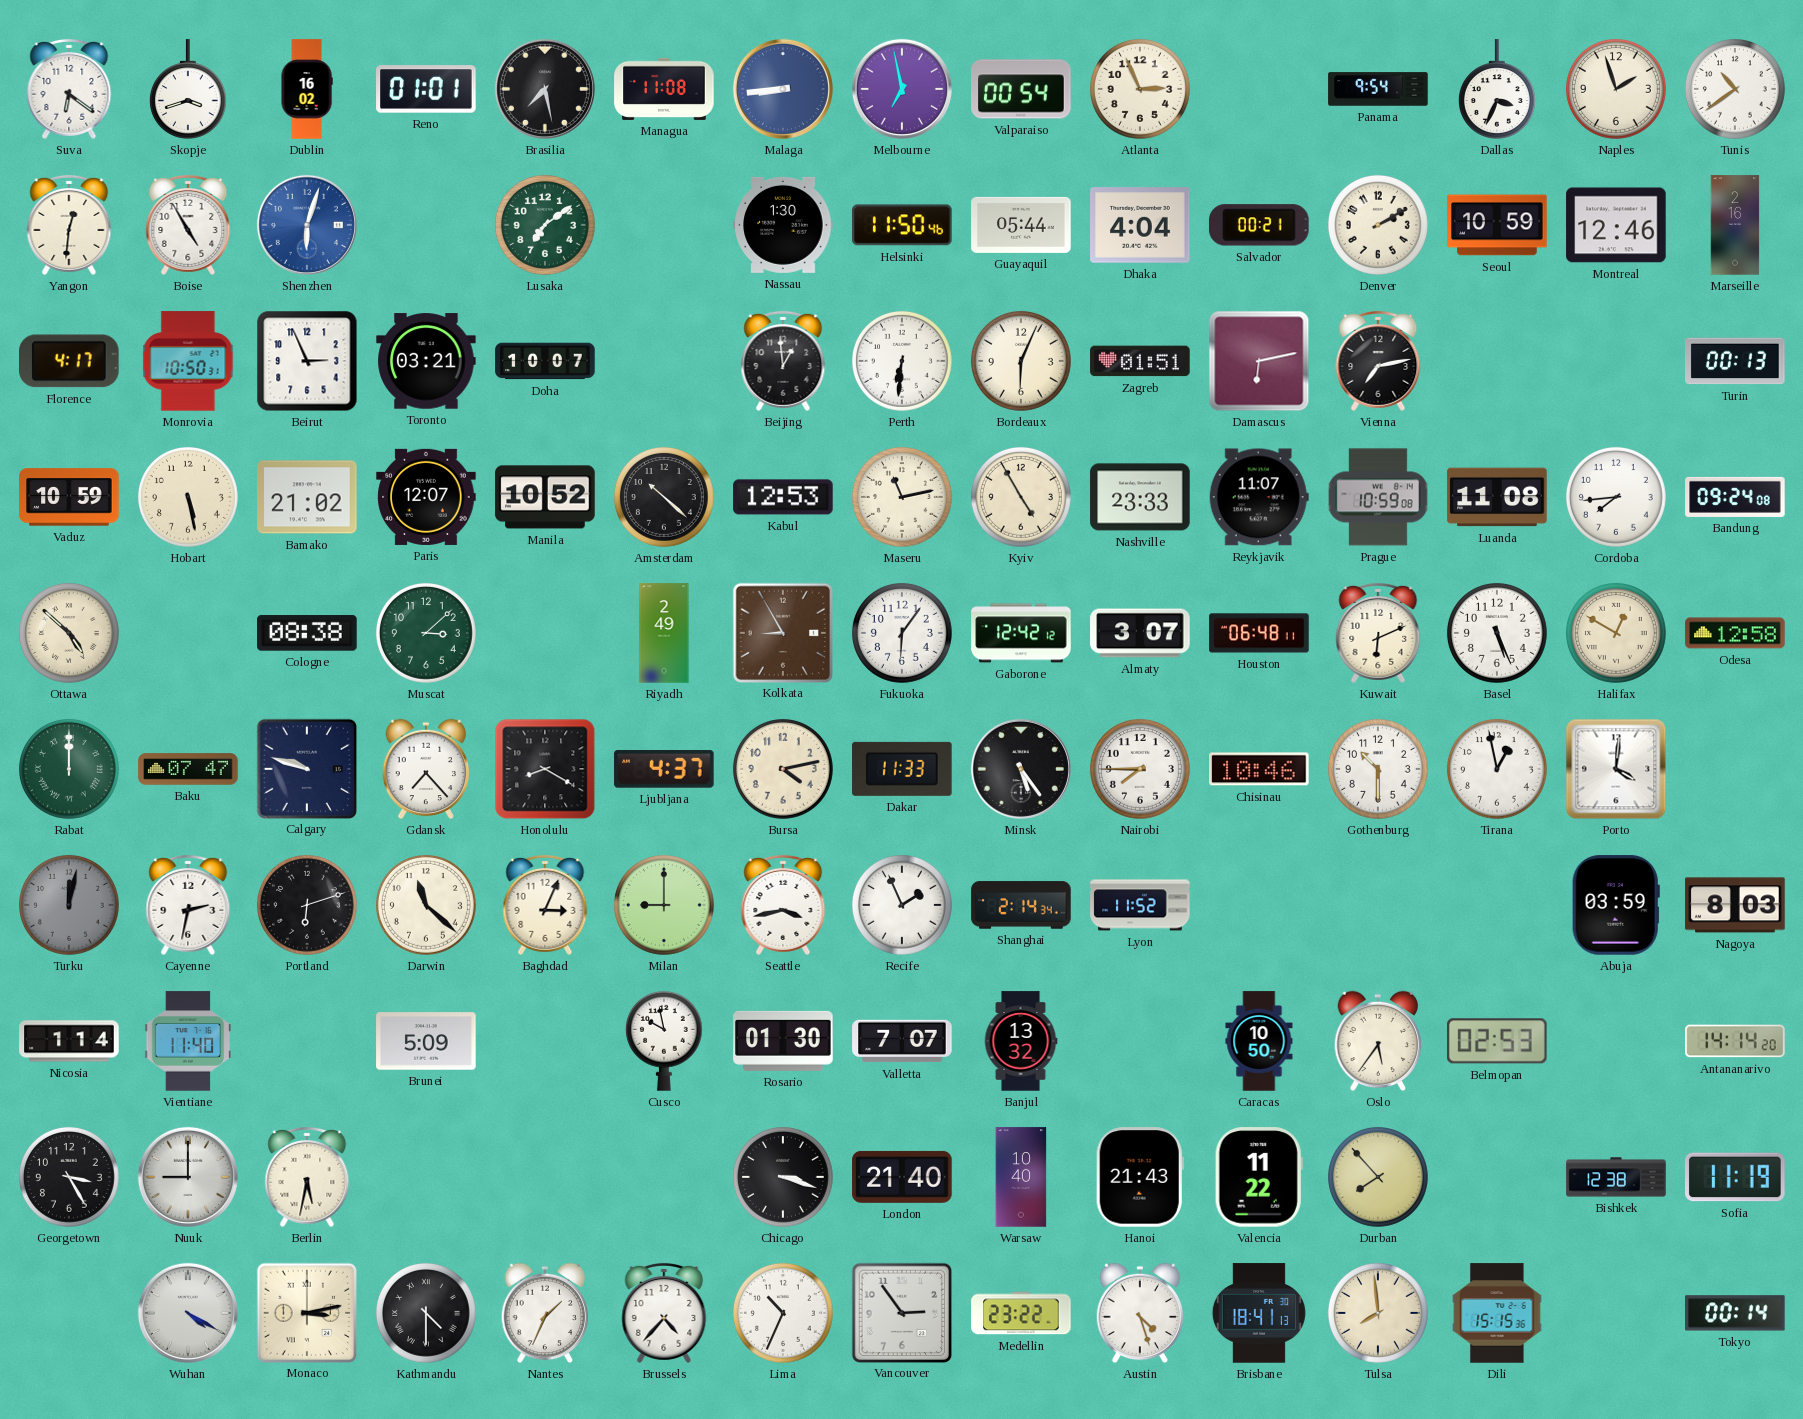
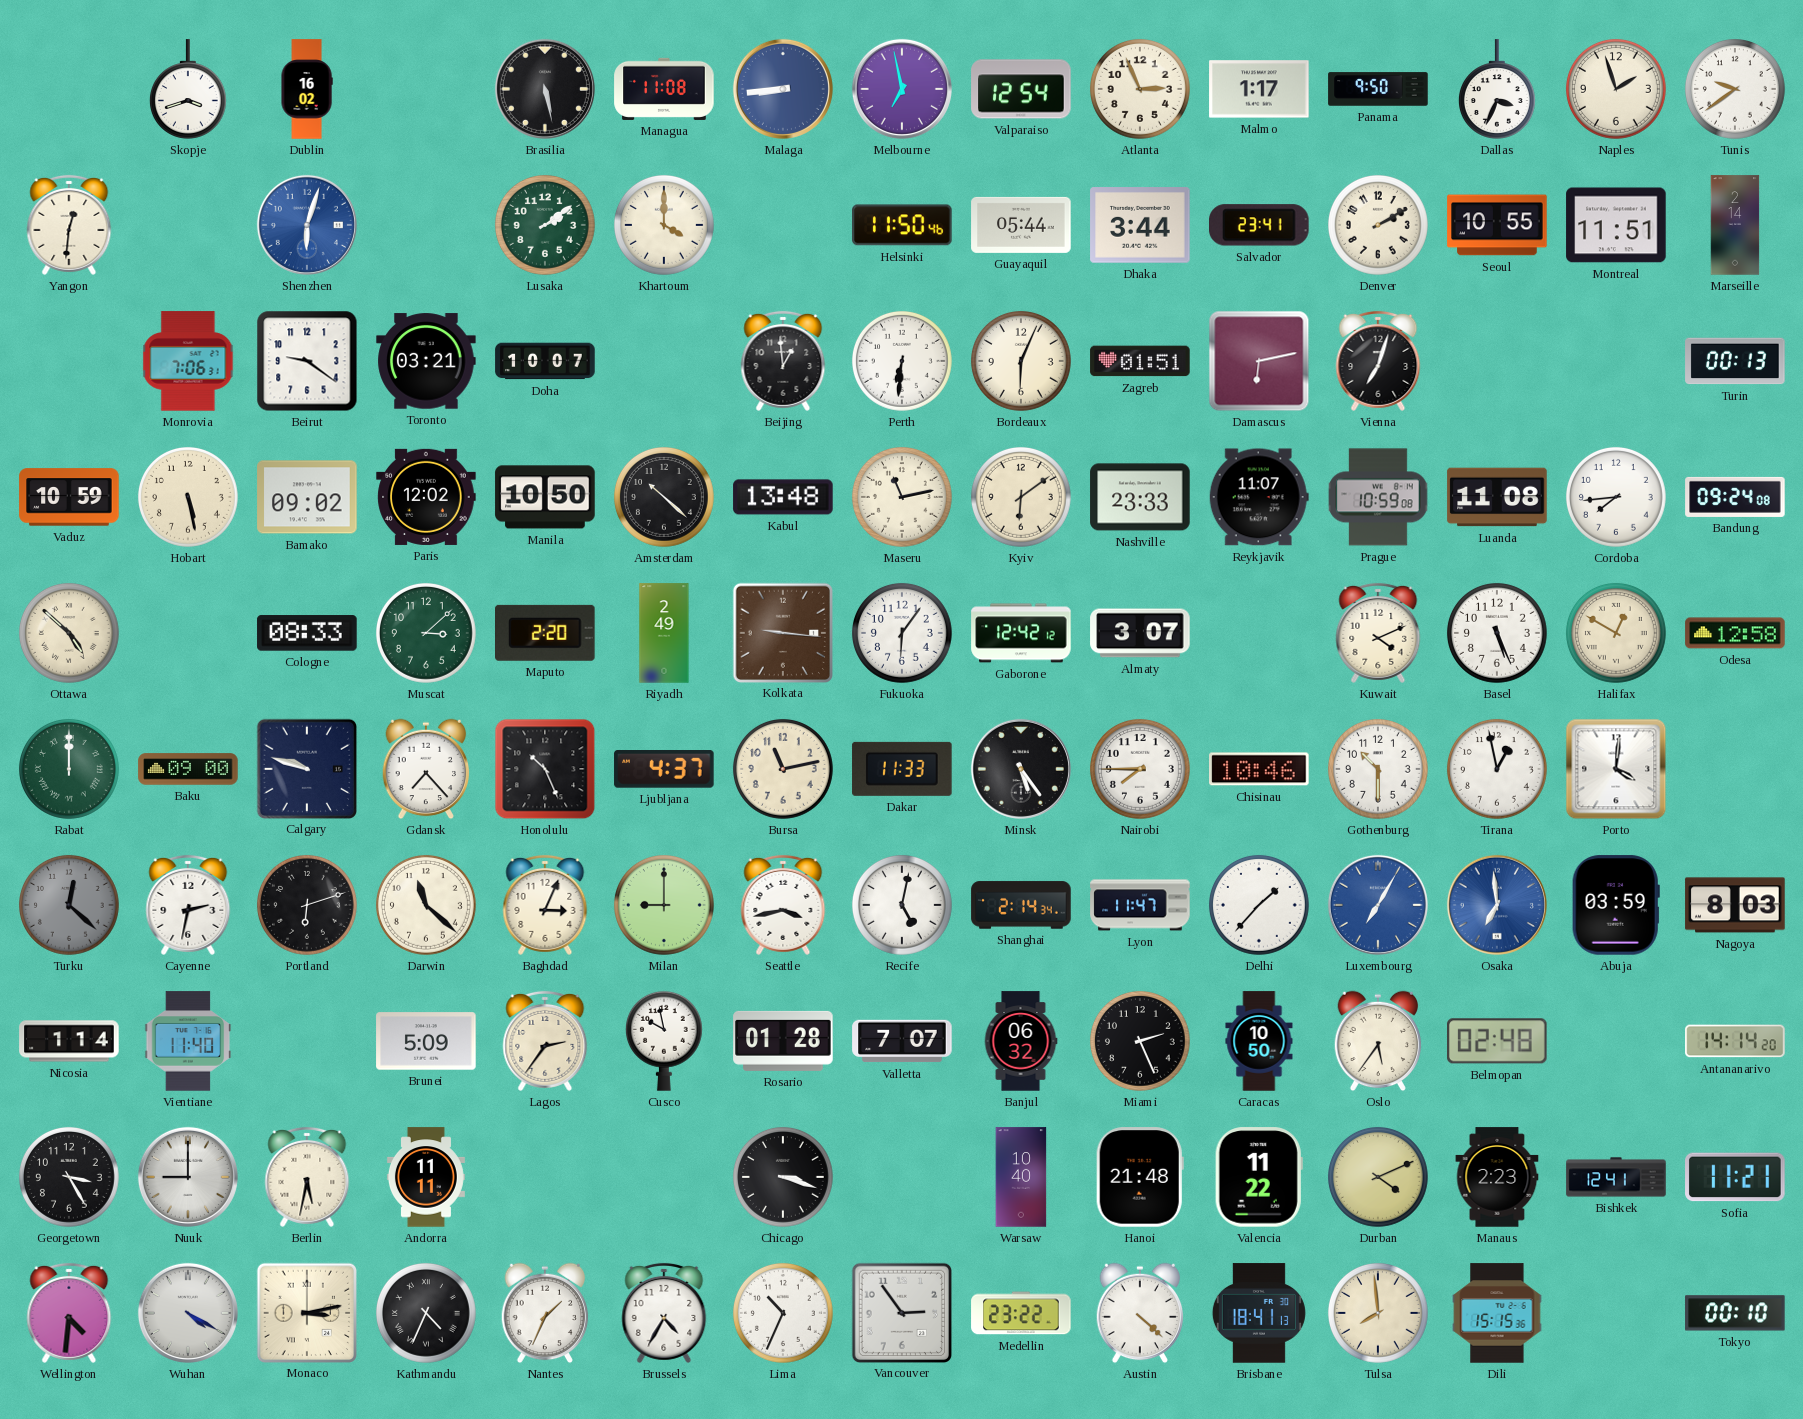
Suva: 6:21 -> none
Reno: 01:01 -> none
Brasilia: 7:28 -> 5:28
Valparaiso: 00:54 -> 12:54
Malmo: none -> 1:17
Panama: 9:54 -> 9:50
Tunis: 10:39 -> 9:39
Boise: 4:55 -> none
Lusaka: 7:09 -> 2:09
Khartoum: none -> 4:00
Nassau: 1:30 -> none
Dhaka: 4:04 -> 3:44
Salvador: 00:21 -> 23:41
Seoul: 10:59 -> 10:55
Montreal: 12:46 -> 11:51
Marseille: 2:16 -> 2:14
Florence: 4:17 -> none
Monrovia: 10:50 -> 7:06
Beirut: 2:56 -> 9:21
Vienna: 7:13 -> 7:03
Bamako: 21:02 -> 09:02
Paris: 12:07 -> 12:02
Manila: 10:52 -> 10:50
Kabul: 12:53 -> 13:48
Kyiv: 4:55 -> 6:09
Cologne: 08:38 -> 08:33
Maputo: none -> 2:20
Kolkata: 8:55 -> 9:16
Houston: 06:48 -> none
Kuwait: 6:11 -> 4:11
Baku: 07:47 -> 09:00
Honolulu: 8:20 -> 10:26
Bursa: 4:13 -> 11:13
Turku: 12:02 -> 12:22
Recife: 1:56 -> 5:02
Lyon: 11:52 -> 11:47
Delhi: none -> 1:37
Luxembourg: none -> 7:05
Osaka: none -> 6:59
Lagos: none -> 2:36
Rosario: 01:30 -> 01:28
Banjul: 13:32 -> 06:32
Miami: none -> 2:26
Belmopan: 02:53 -> 02:48
Andorra: none -> 11:11
London: 21:40 -> none
Hanoi: 21:43 -> 21:48
Durban: 7:53 -> 4:11
Manaus: none -> 2:23
Bishkek: 12:38 -> 12:41
Sofia: 11:19 -> 11:21
Wellington: none -> 4:31
Kathmandu: 4:30 -> 4:34
Brussels: 4:37 -> 4:35
Austin: 4:27 -> 4:22
Tokyo: 00:14 -> 00:10
